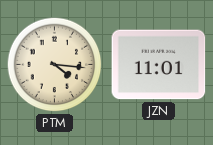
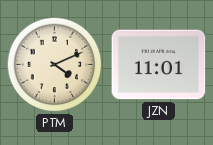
PTM: 4:16 -> 4:11
